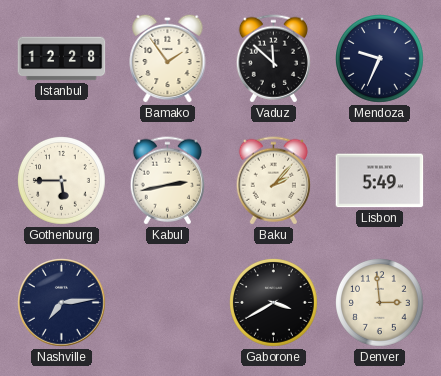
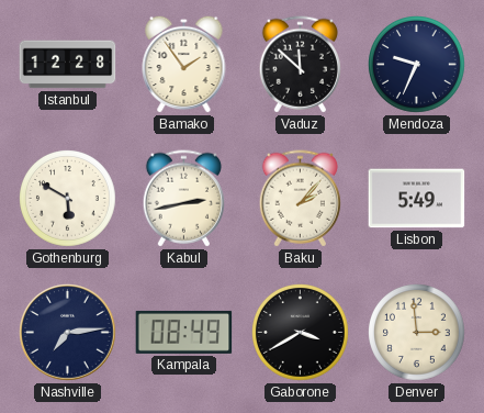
Gothenburg: 5:45 -> 5:50
Kampala: none -> 08:49
